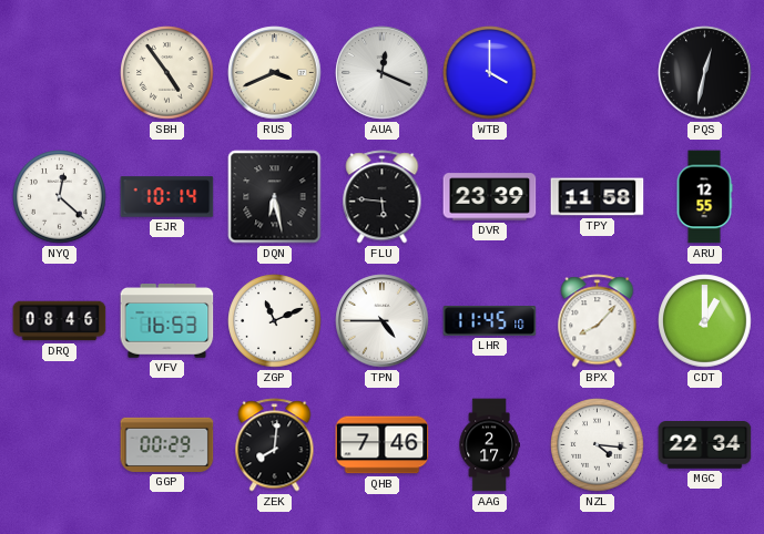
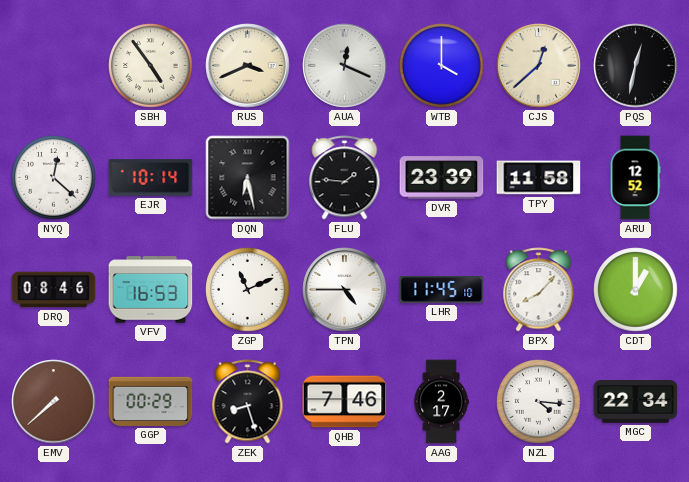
CJS: none -> 12:38
FLU: 5:46 -> 1:46
ARU: 12:55 -> 12:52
EMV: none -> 7:38
ZEK: 8:01 -> 8:27
